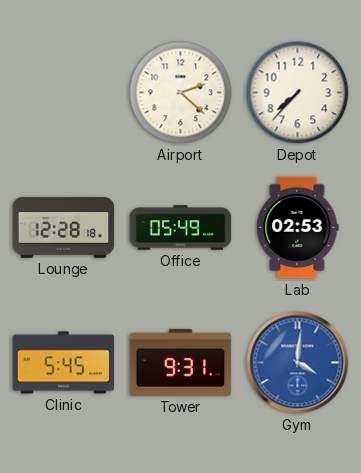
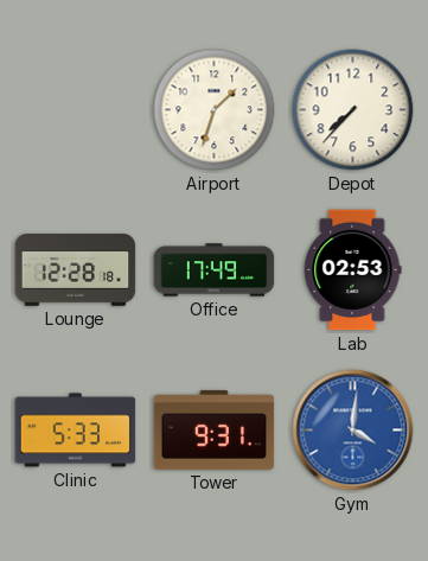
Airport: 2:22 -> 1:33
Office: 05:49 -> 17:49
Clinic: 5:45 -> 5:33
